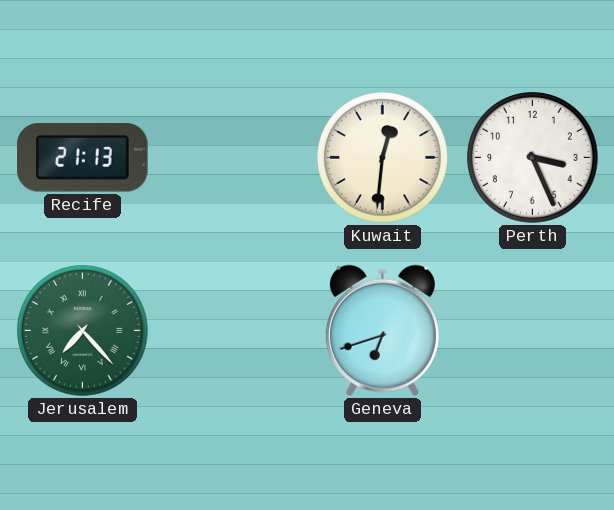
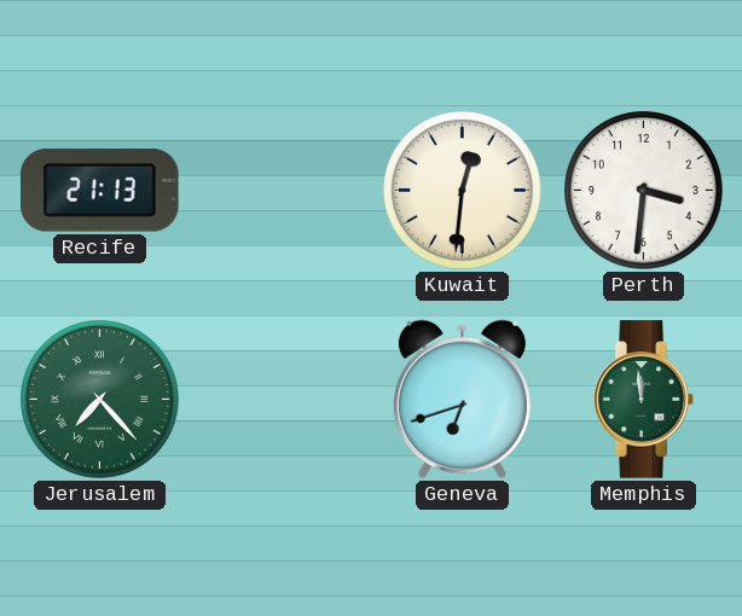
Perth: 3:26 -> 3:31
Memphis: none -> 11:59
